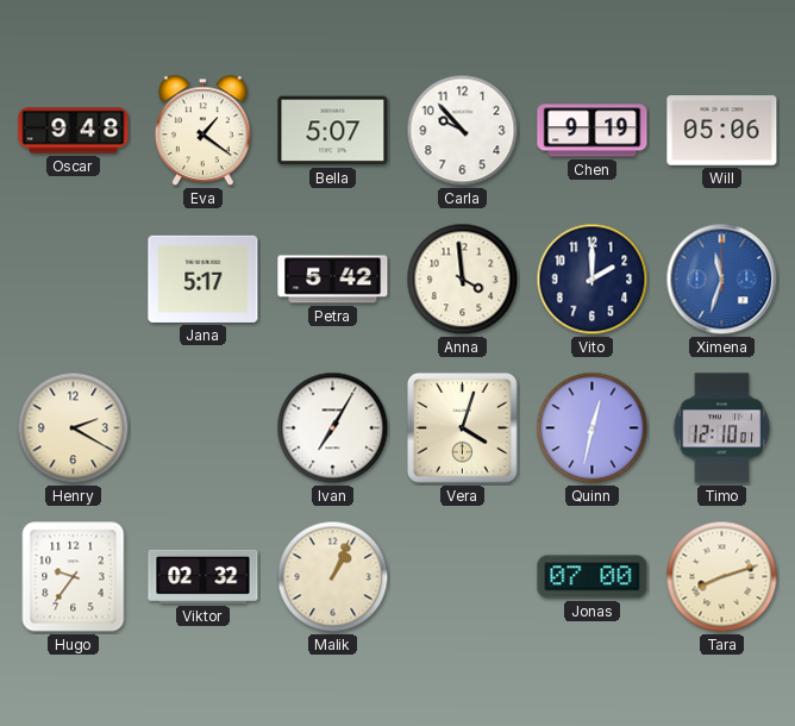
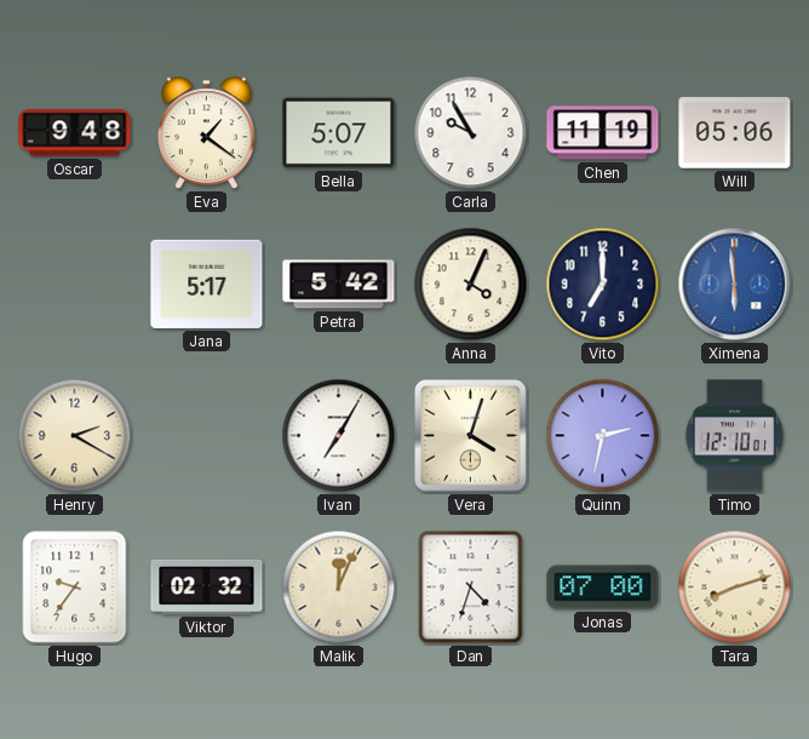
Carla: 9:53 -> 9:55
Chen: 9:19 -> 11:19
Anna: 3:59 -> 4:04
Vito: 2:00 -> 7:00
Ximena: 11:33 -> 5:59
Quinn: 12:32 -> 2:32
Malik: 1:04 -> 12:04
Dan: none -> 4:33
